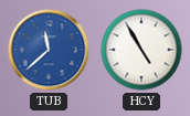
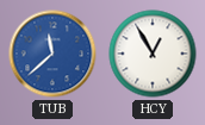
HCY: 4:55 -> 12:55
